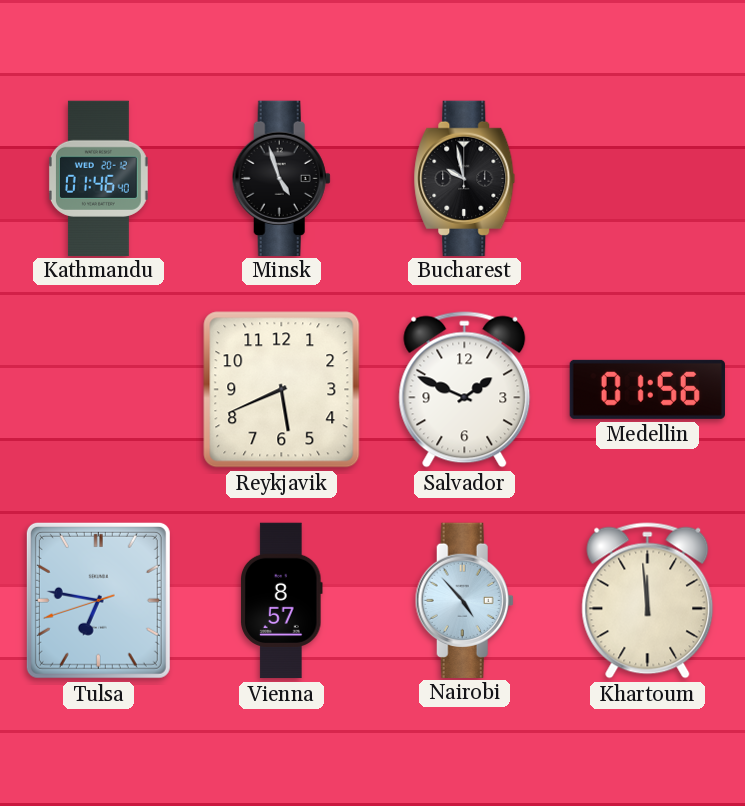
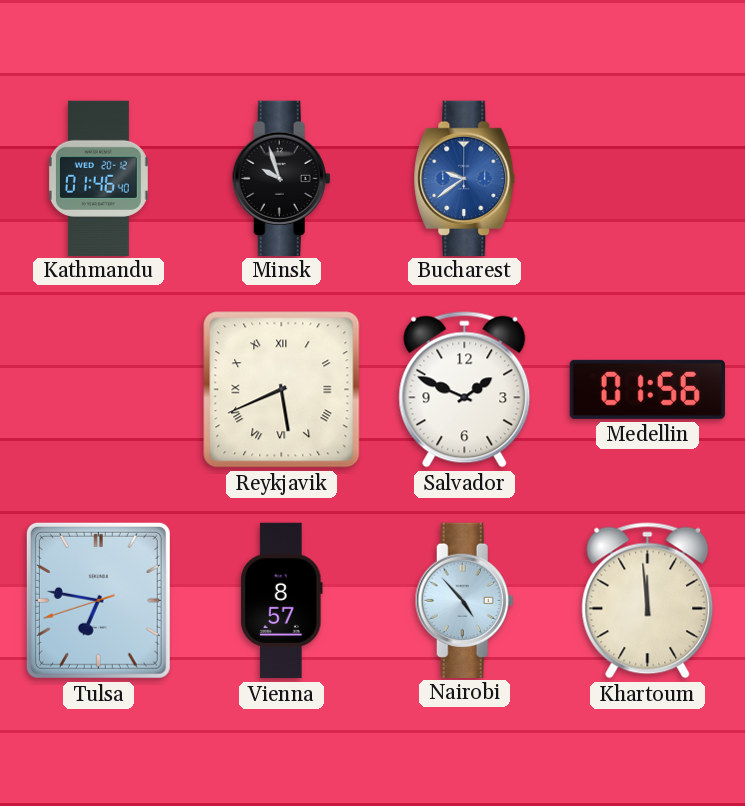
Minsk: 4:57 -> 9:57
Bucharest: 9:58 -> 9:39
Bucharest dial: black -> blue
Reykjavik numerals: Arabic -> Roman
